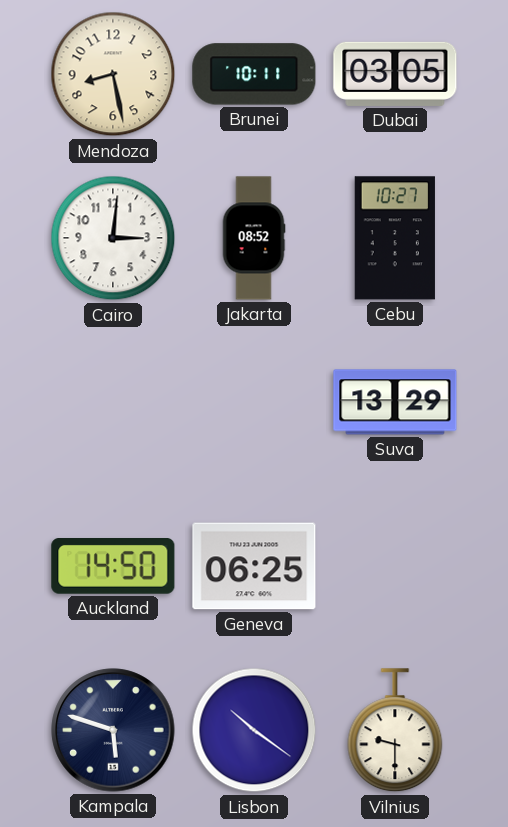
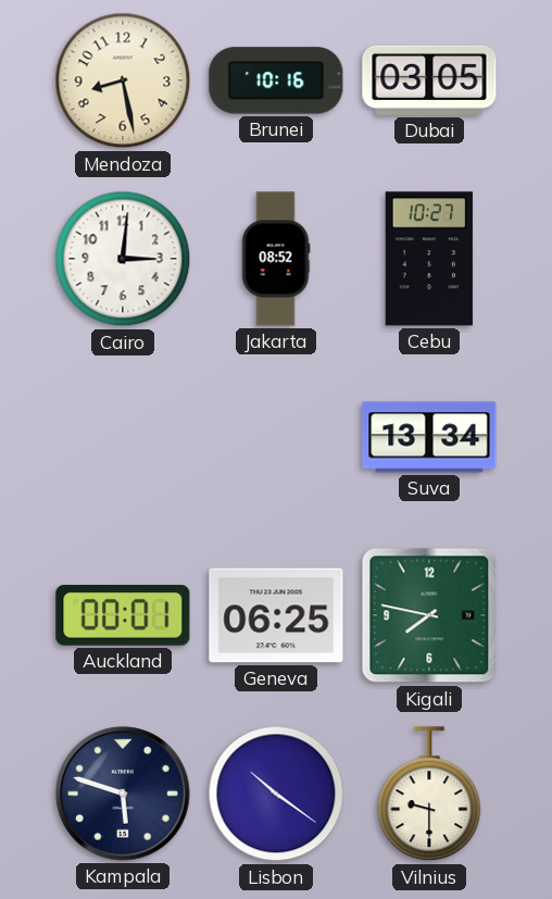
Brunei: 10:11 -> 10:16
Suva: 13:29 -> 13:34
Auckland: 14:50 -> 00:01
Kigali: none -> 7:47
